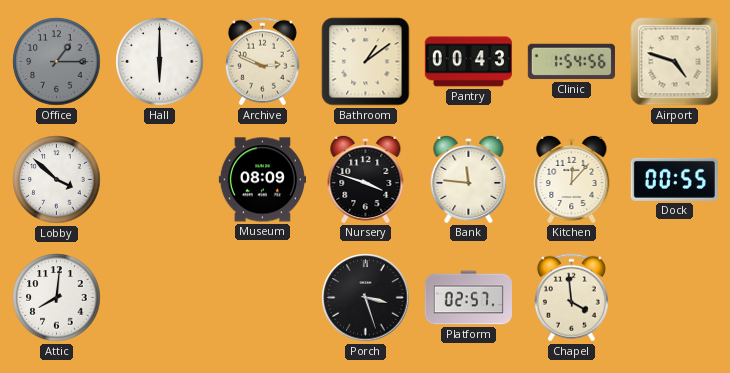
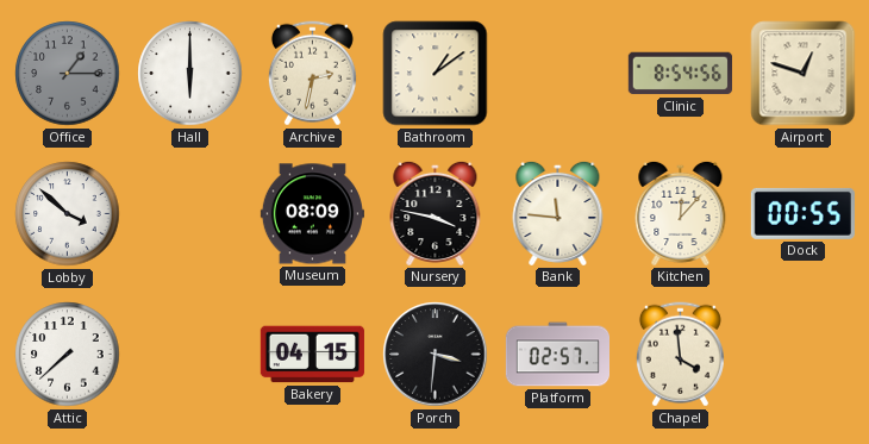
Archive: 2:49 -> 2:32
Pantry: 00:43 -> none
Clinic: 1:54 -> 8:54
Airport: 4:48 -> 12:48
Nursery: 3:48 -> 3:47
Attic: 8:01 -> 7:38
Bakery: none -> 04:15
Porch: 3:27 -> 3:31
